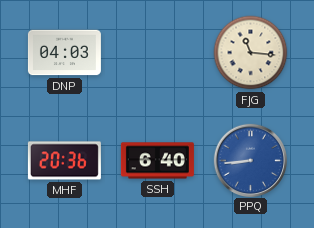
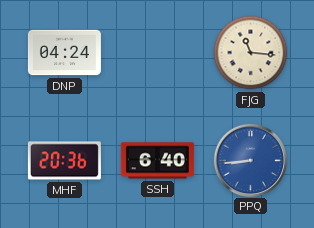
DNP: 04:03 -> 04:24
